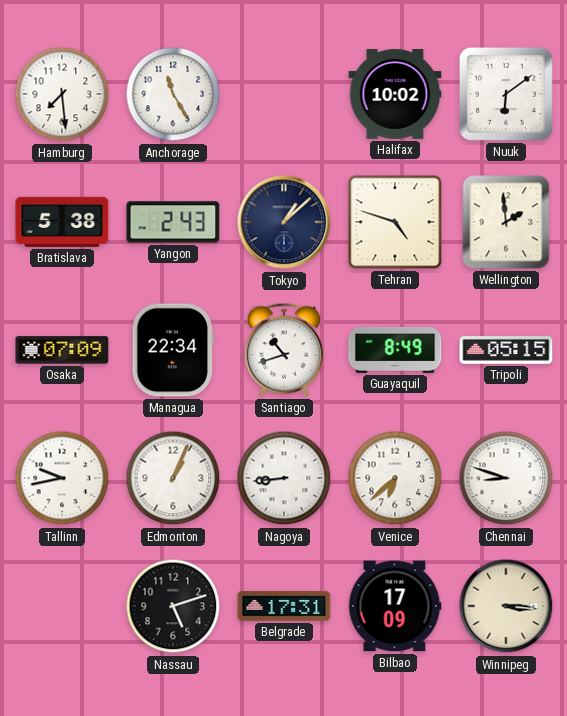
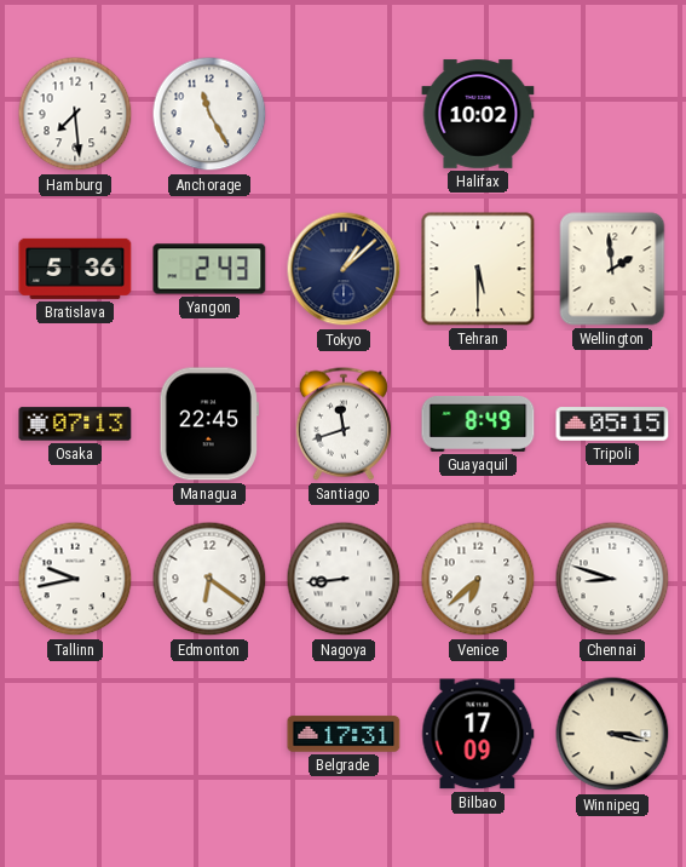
Nuuk: 6:09 -> none
Bratislava: 5:38 -> 5:36
Tehran: 4:48 -> 5:30
Osaka: 07:09 -> 07:13
Managua: 22:34 -> 22:45
Santiago: 10:42 -> 11:42
Edmonton: 1:04 -> 6:21
Nassau: 5:12 -> none
Winnipeg: 3:16 -> 3:17
